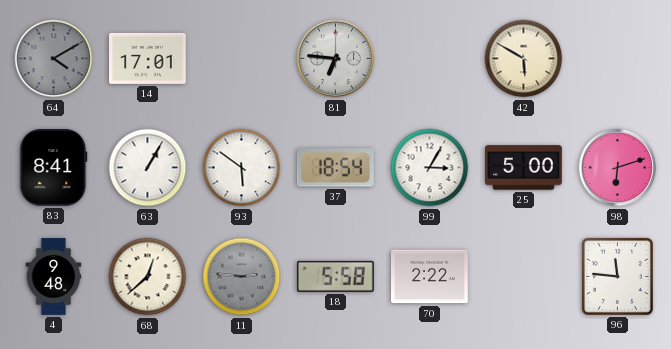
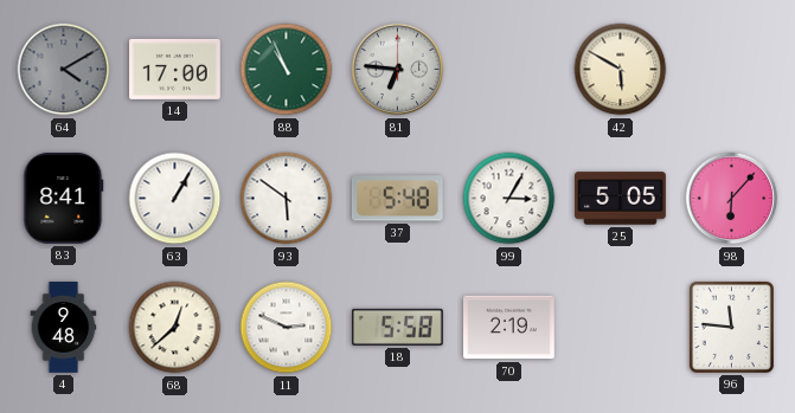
14: 17:01 -> 17:00
88: none -> 10:56
37: 18:54 -> 5:48
25: 5:00 -> 5:05
98: 6:12 -> 6:07
11: 2:46 -> 2:49
11 dial: grey -> white
70: 2:22 -> 2:19
